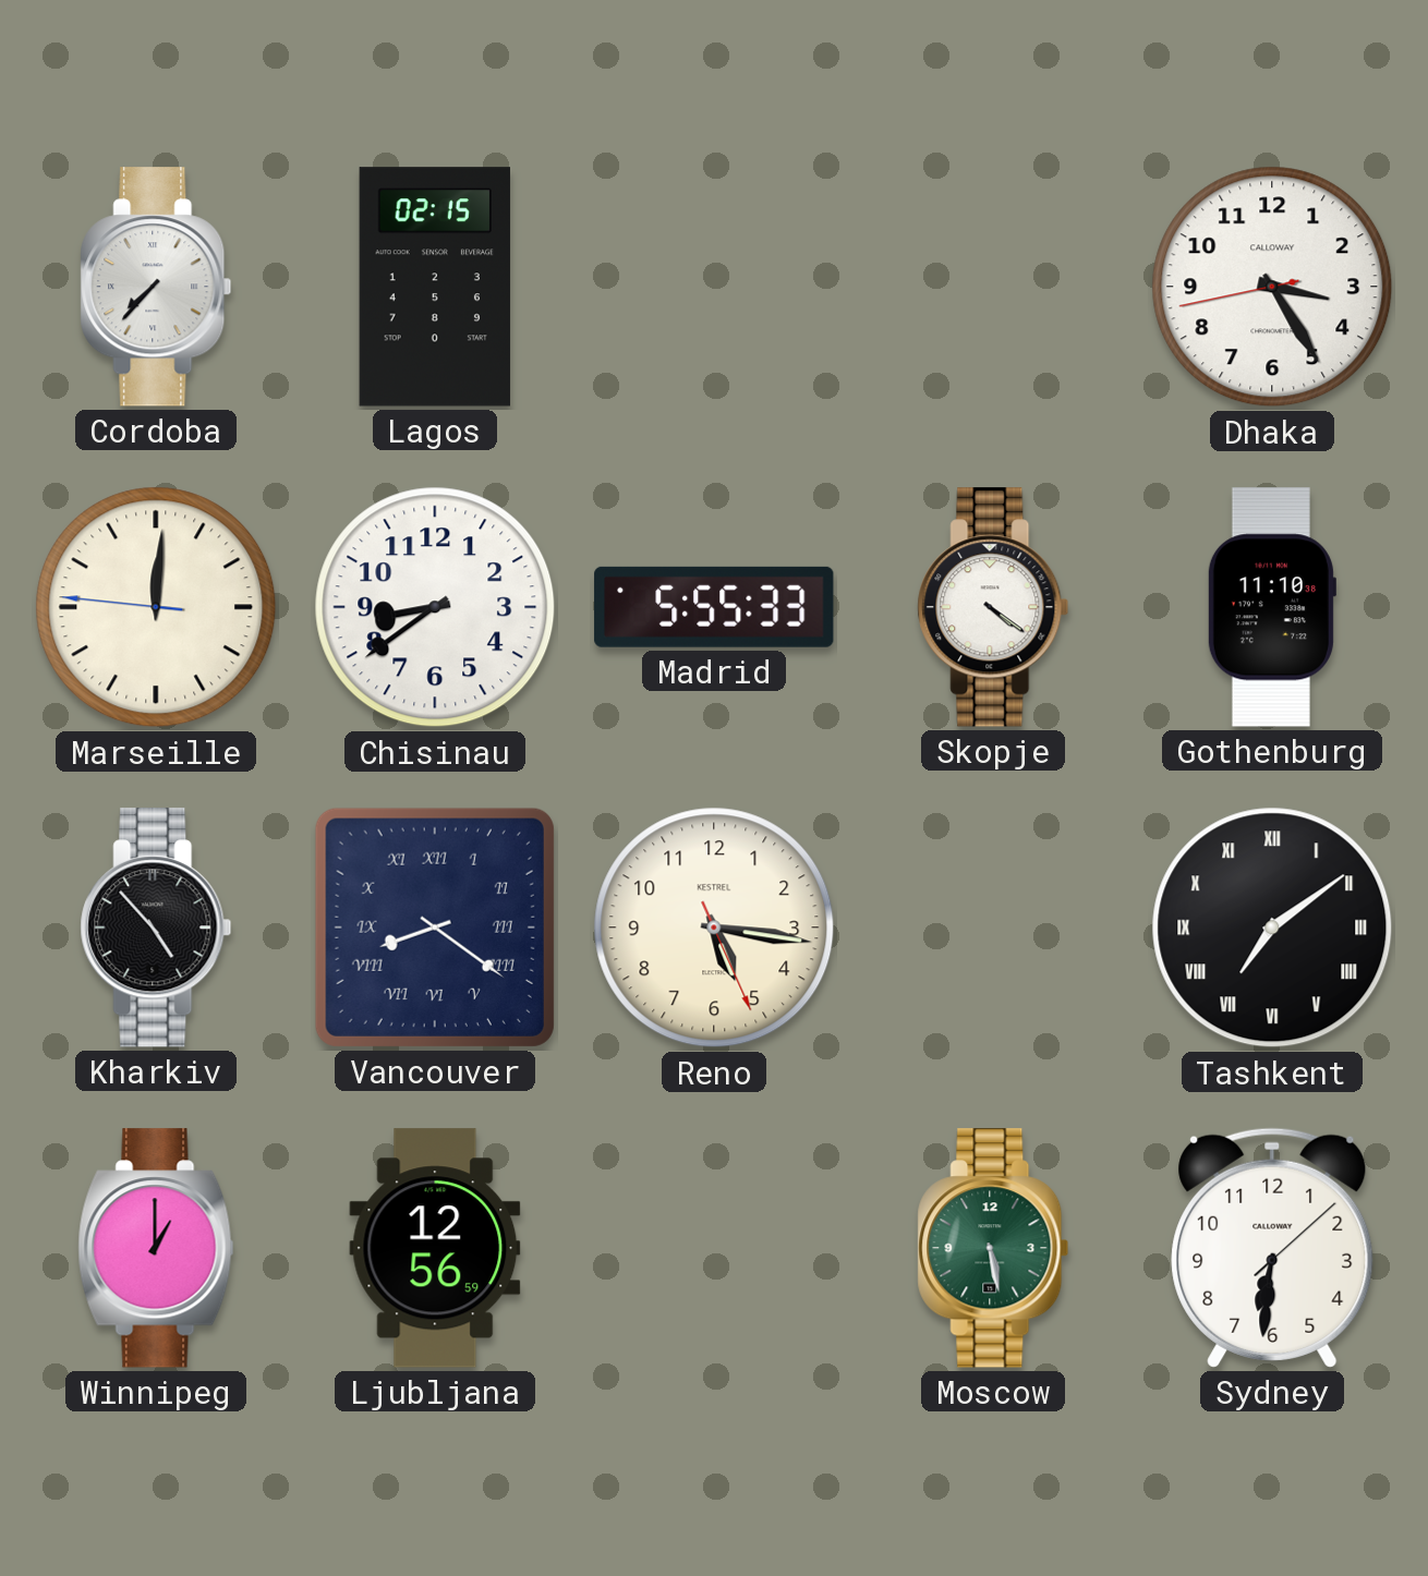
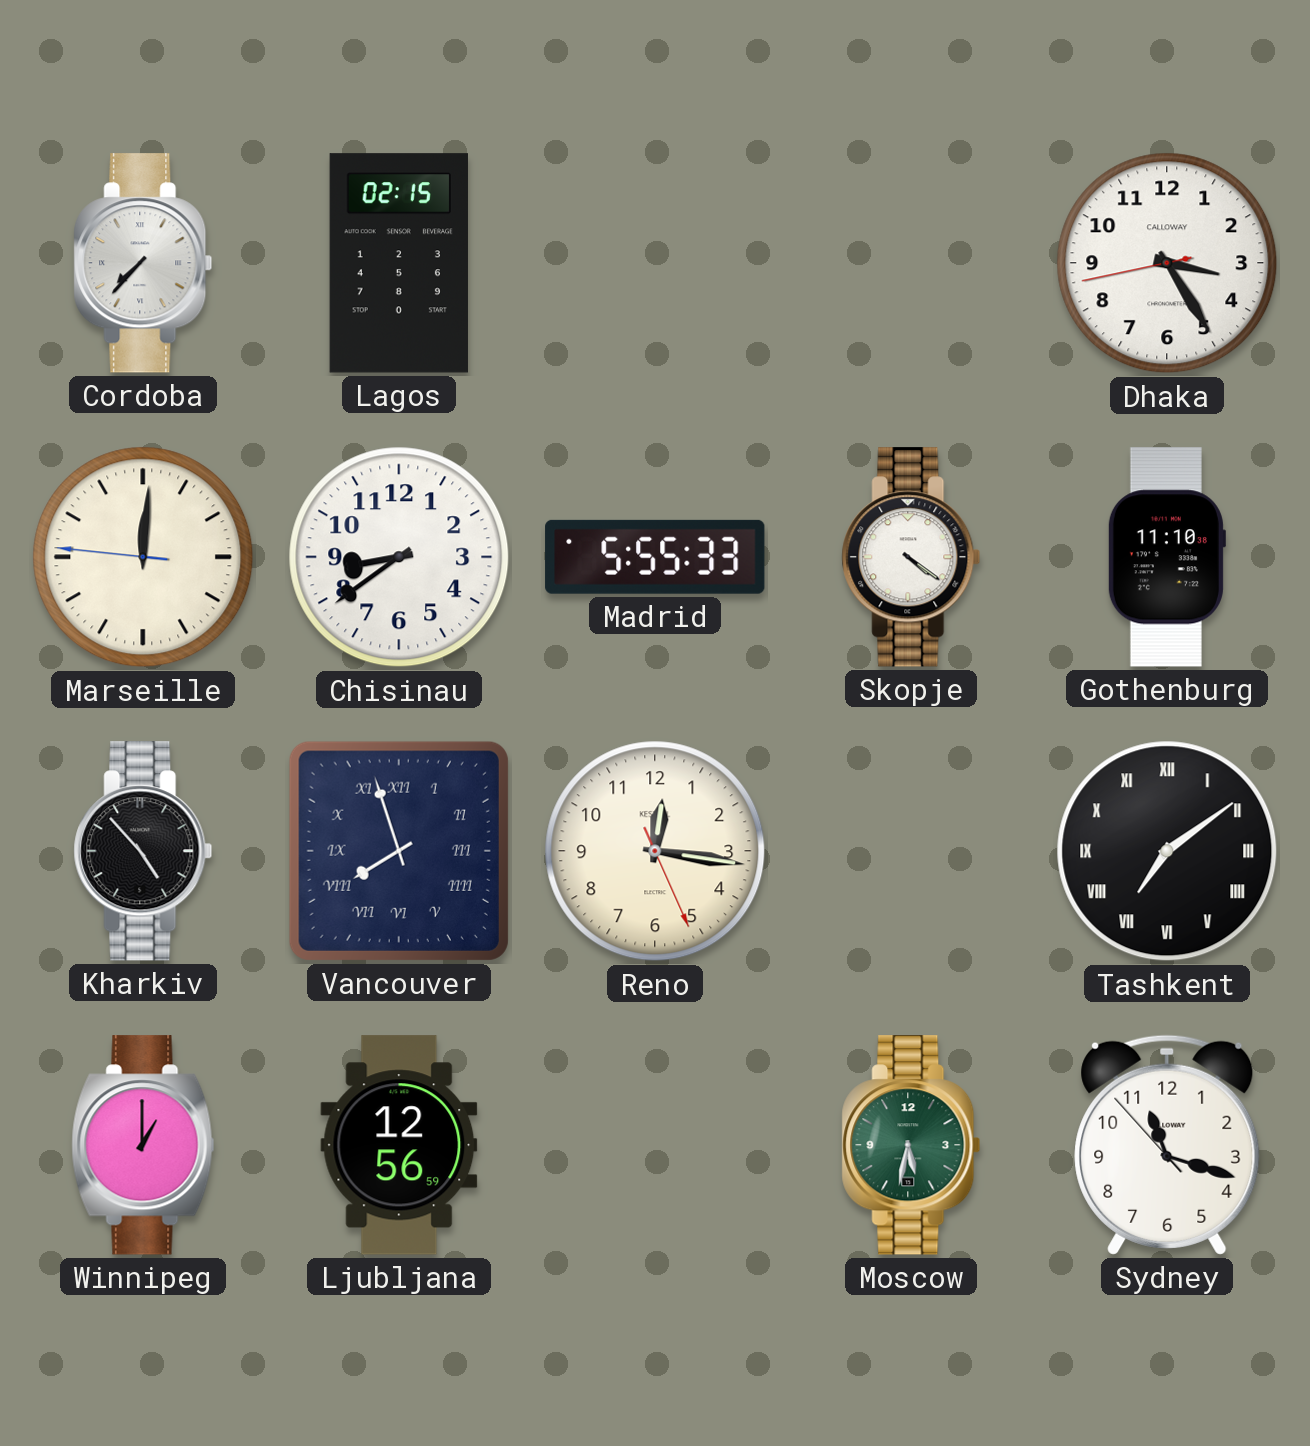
Vancouver: 8:21 -> 7:57
Reno: 5:16 -> 12:16
Moscow: 5:28 -> 5:32
Sydney: 6:31 -> 11:17
